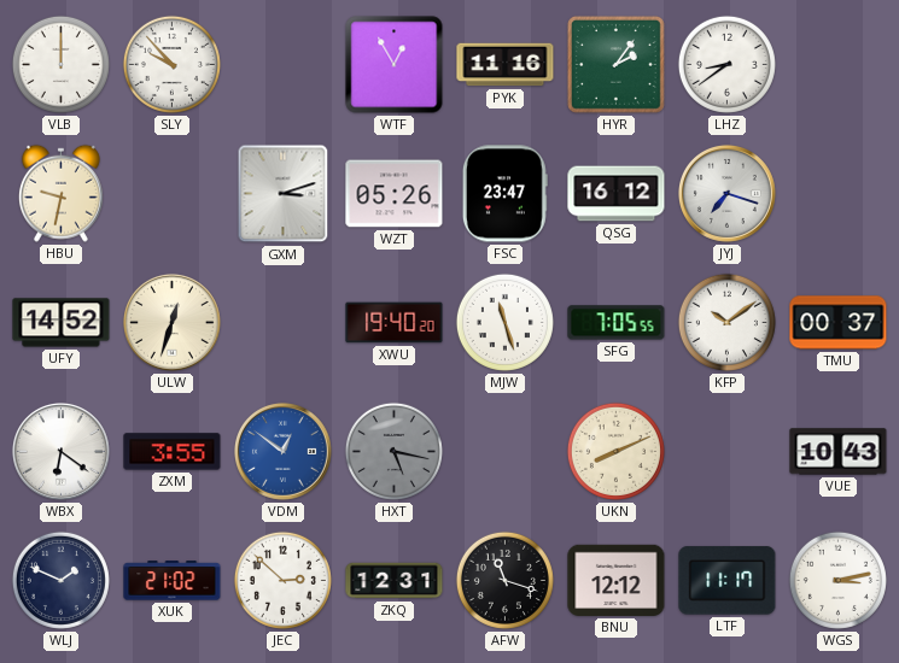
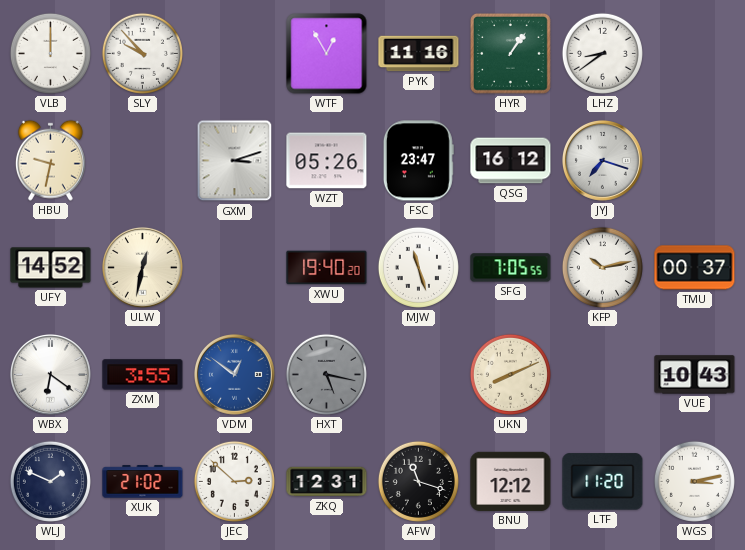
HYR: 2:06 -> 1:06
ULW: 12:33 -> 12:32
KFP: 10:09 -> 10:13
LTF: 11:17 -> 11:20
